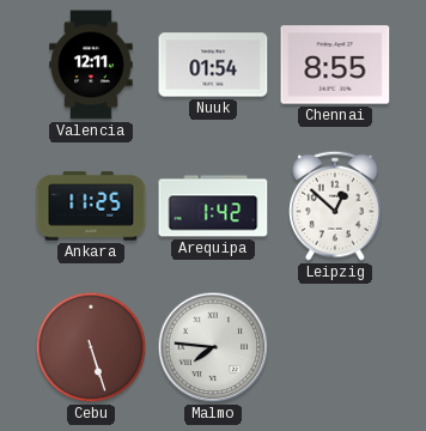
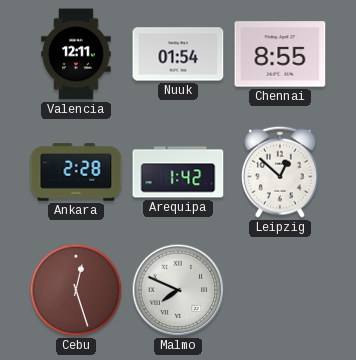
Ankara: 11:25 -> 2:28
Cebu: 5:27 -> 12:27
Malmo: 7:46 -> 7:49
